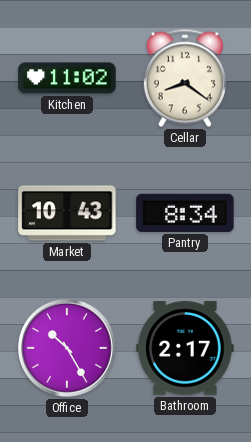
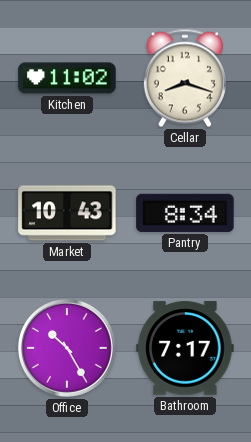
Cellar: 8:21 -> 8:18
Bathroom: 2:17 -> 7:17
